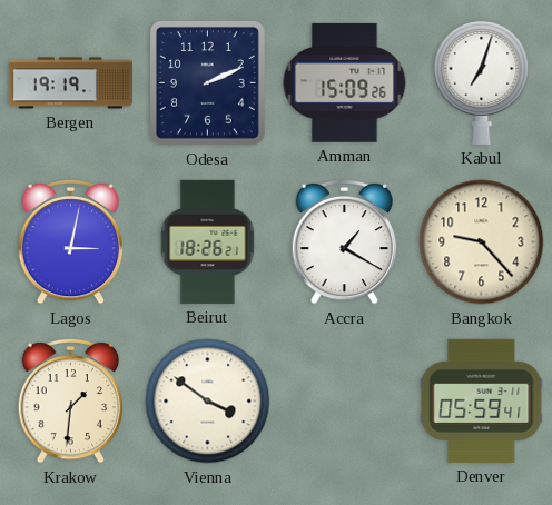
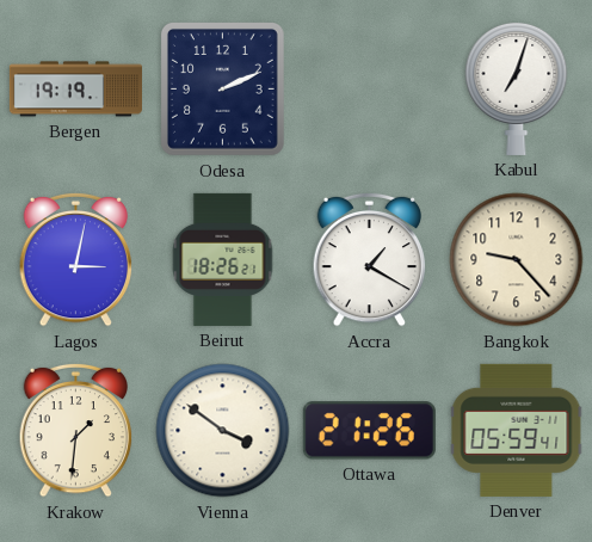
Amman: 15:09 -> none
Ottawa: none -> 21:26
